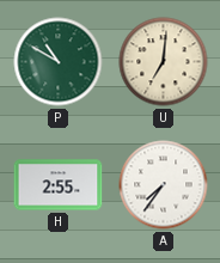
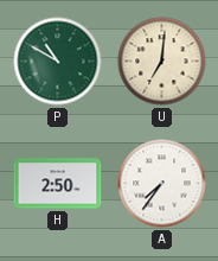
H: 2:55 -> 2:50
